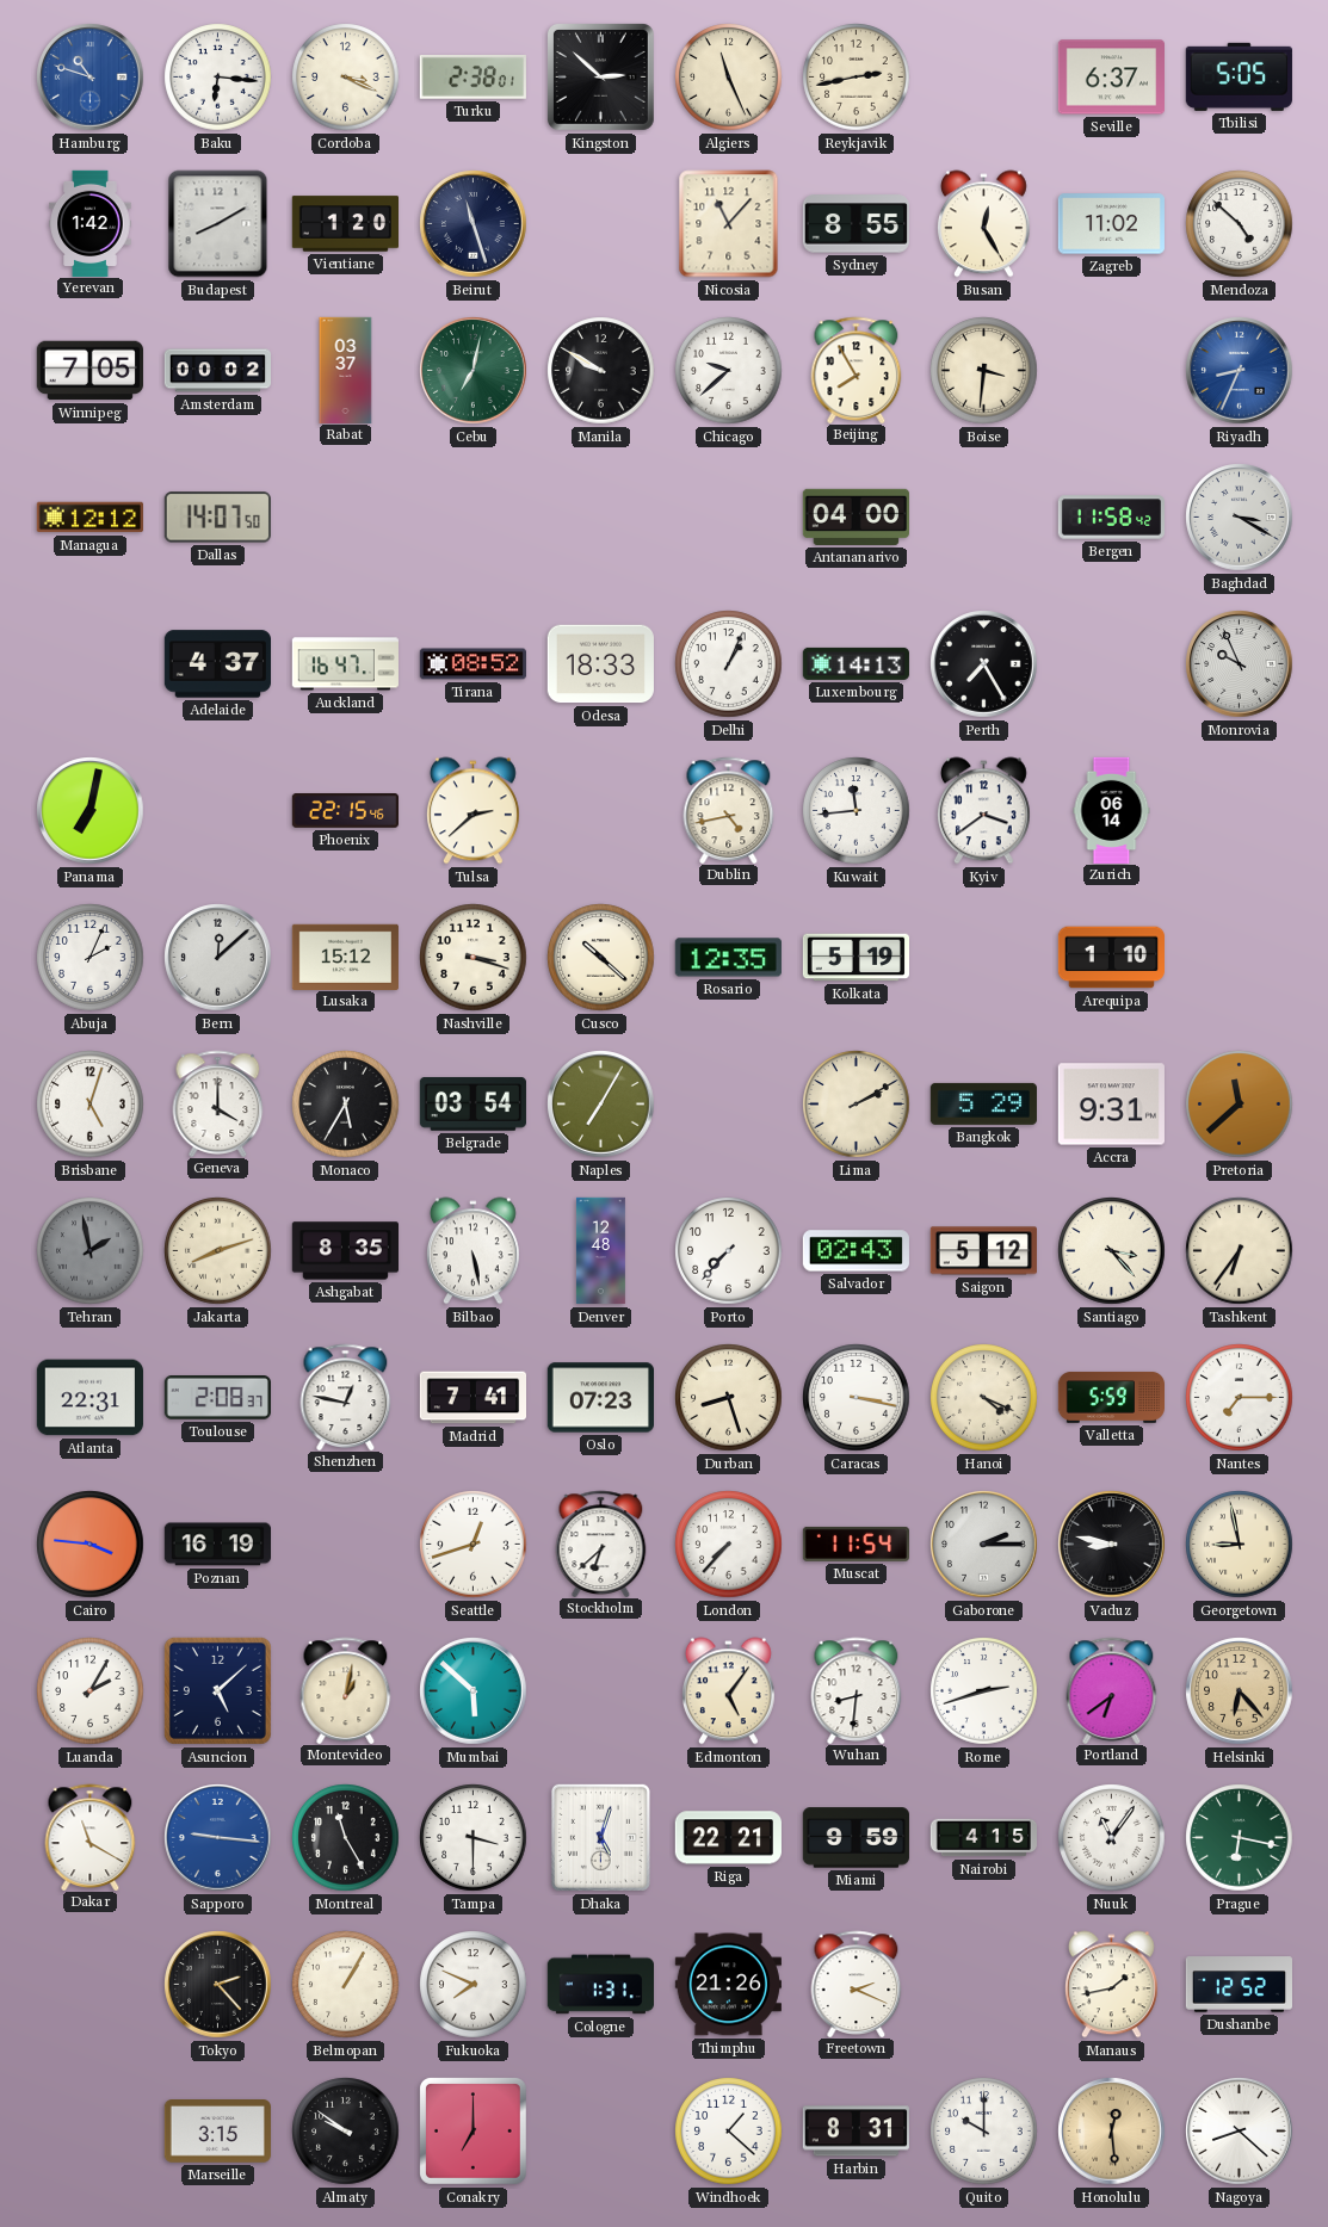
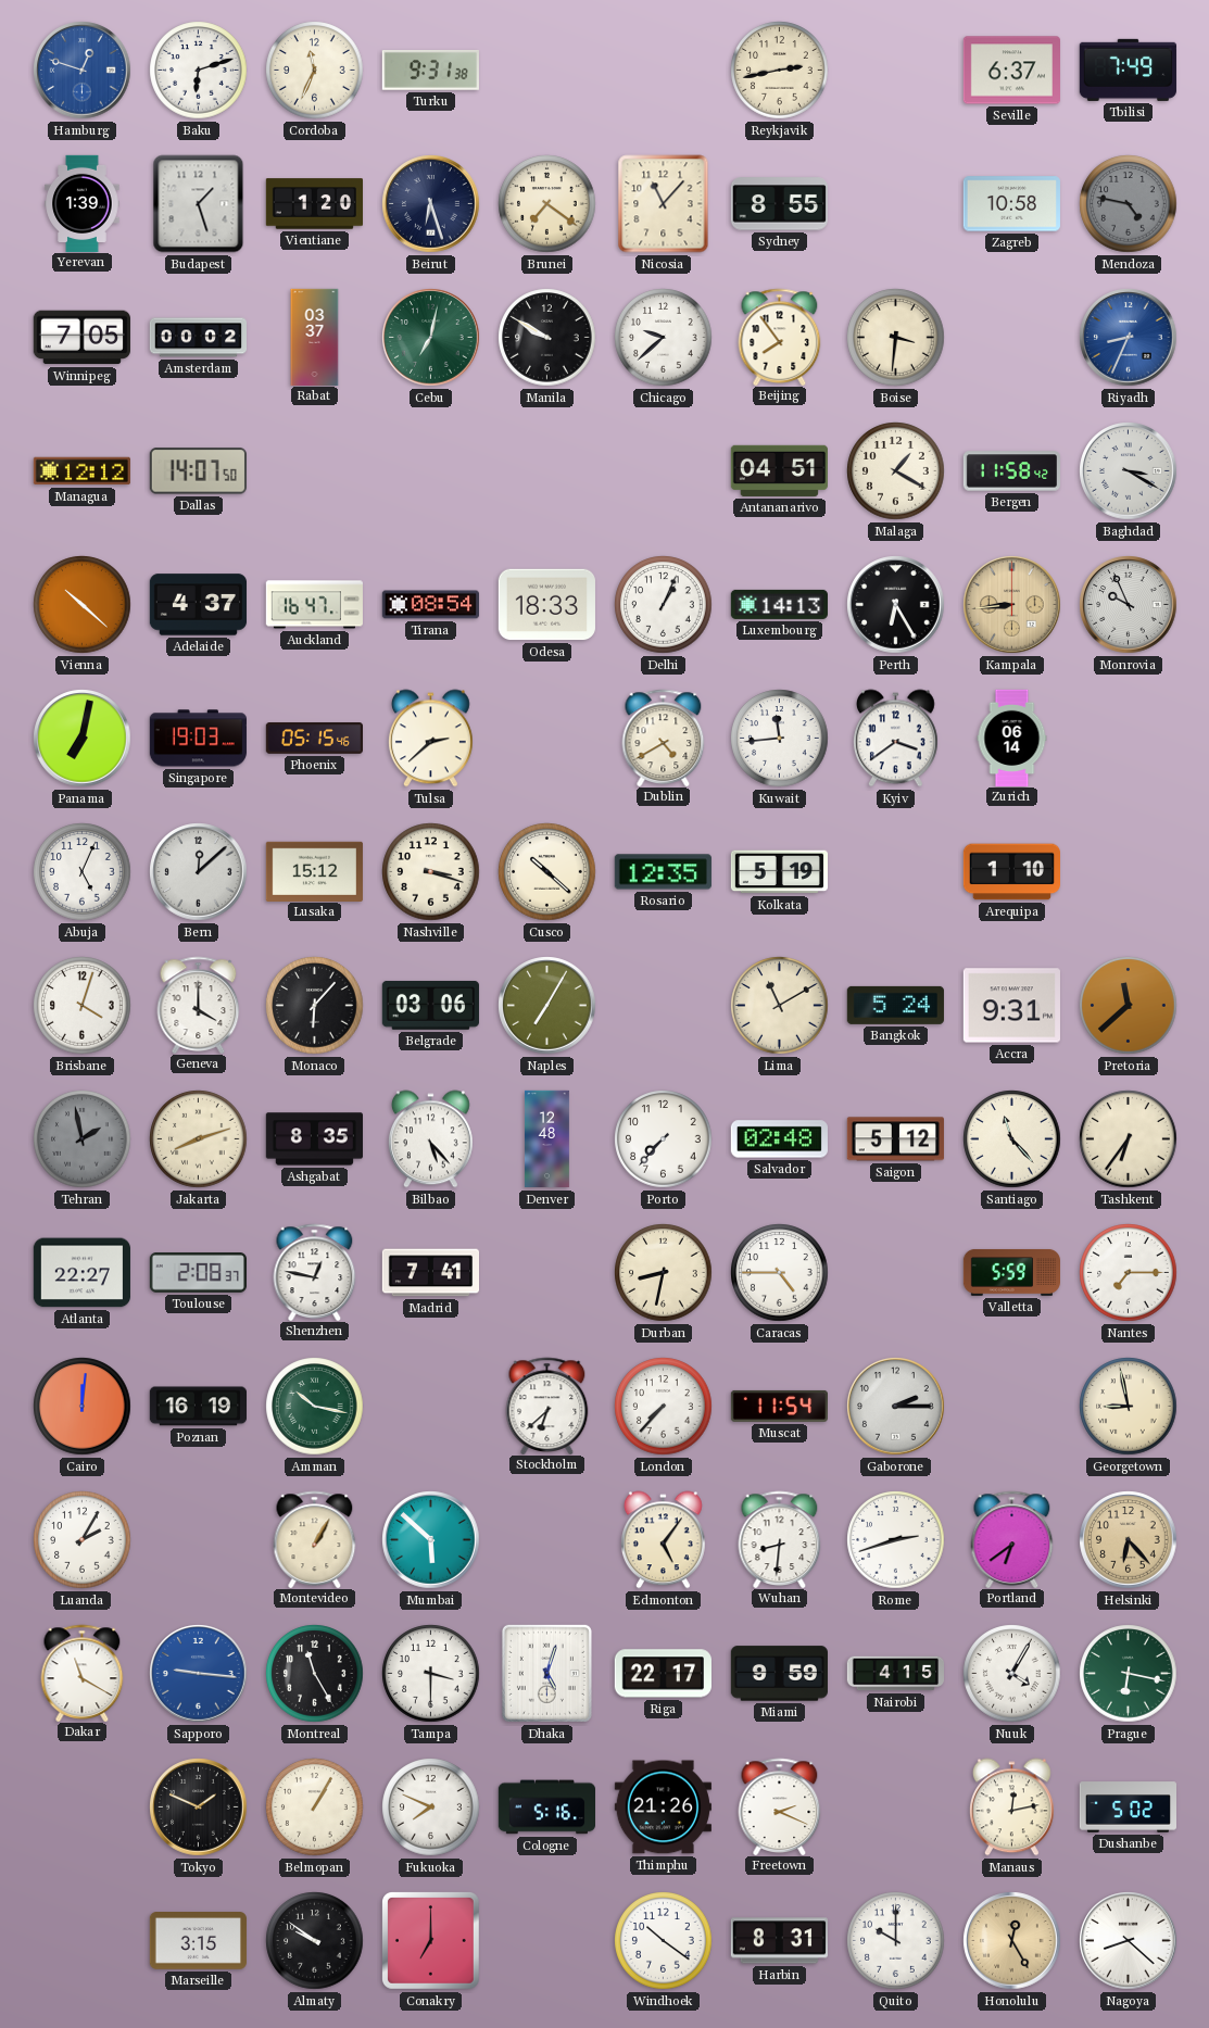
Hamburg: 10:48 -> 12:48
Baku: 6:16 -> 6:12
Cordoba: 3:19 -> 11:34
Turku: 2:38 -> 9:31
Kingston: 2:52 -> none
Algiers: 11:26 -> none
Tbilisi: 5:05 -> 7:49
Yerevan: 1:42 -> 1:39
Budapest: 8:10 -> 1:27
Beirut: 11:27 -> 6:27
Brunei: none -> 7:21
Busan: 12:25 -> none
Zagreb: 11:02 -> 10:58
Mendoza: 4:52 -> 4:47
Mendoza dial: white -> grey
Beijing: 7:55 -> 7:54
Antananarivo: 04:00 -> 04:51
Malaga: none -> 1:20
Vienna: none -> 10:22
Tirana: 08:52 -> 08:54
Perth: 7:25 -> 6:25
Kampala: none -> 8:44
Singapore: none -> 19:03
Phoenix: 22:15 -> 05:15
Dublin: 4:43 -> 4:40
Abuja: 2:04 -> 5:04
Brisbane: 5:03 -> 4:03
Monaco: 5:35 -> 6:07
Belgrade: 03:54 -> 03:06
Lima: 2:10 -> 11:10
Bangkok: 5:29 -> 5:24
Bilbao: 5:28 -> 5:23
Salvador: 02:43 -> 02:48
Santiago: 3:23 -> 11:23
Atlanta: 22:31 -> 22:27
Oslo: 07:23 -> none
Durban: 8:27 -> 8:32
Caracas: 3:17 -> 4:45
Hanoi: 4:19 -> none
Cairo: 3:46 -> 12:01
Amman: none -> 10:17
Seattle: 12:42 -> none
Vaduz: 8:47 -> none
Asuncion: 5:08 -> none
Montevideo: 1:02 -> 1:05
Riga: 22:21 -> 22:17
Nuuk: 11:06 -> 4:05
Tokyo: 2:23 -> 1:49
Cologne: 1:31 -> 5:16
Manaus: 1:43 -> 12:13
Dushanbe: 12:52 -> 5:02
Windhoek: 1:22 -> 10:21
Honolulu: 12:29 -> 12:25
